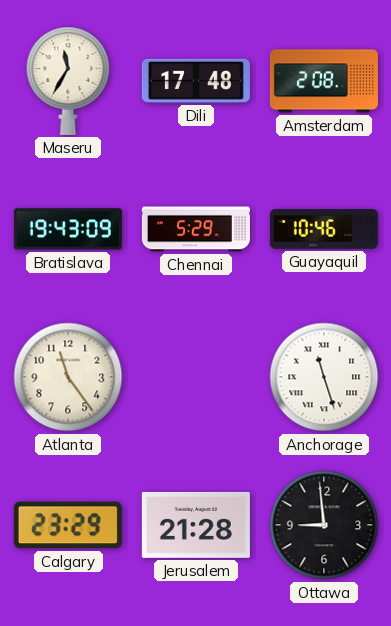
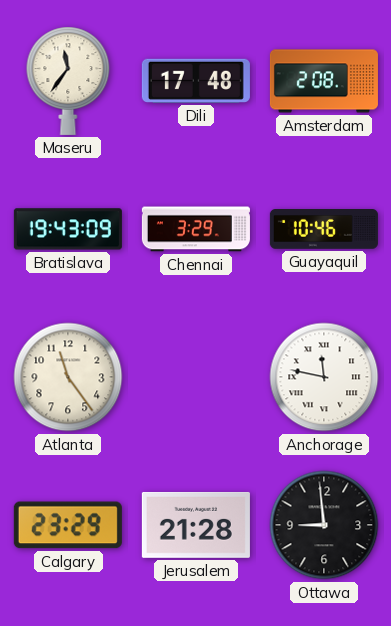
Maseru: 11:35 -> 11:36
Chennai: 5:29 -> 3:29
Anchorage: 11:27 -> 11:47
